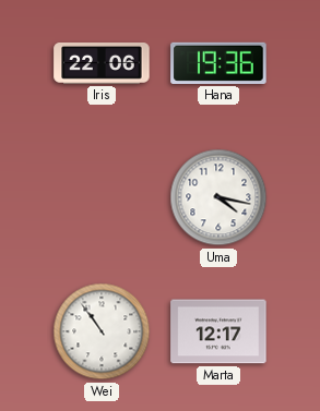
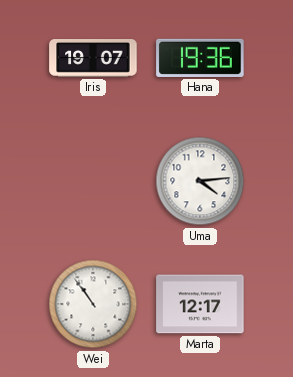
Iris: 22:06 -> 19:07
Uma: 4:17 -> 4:14
